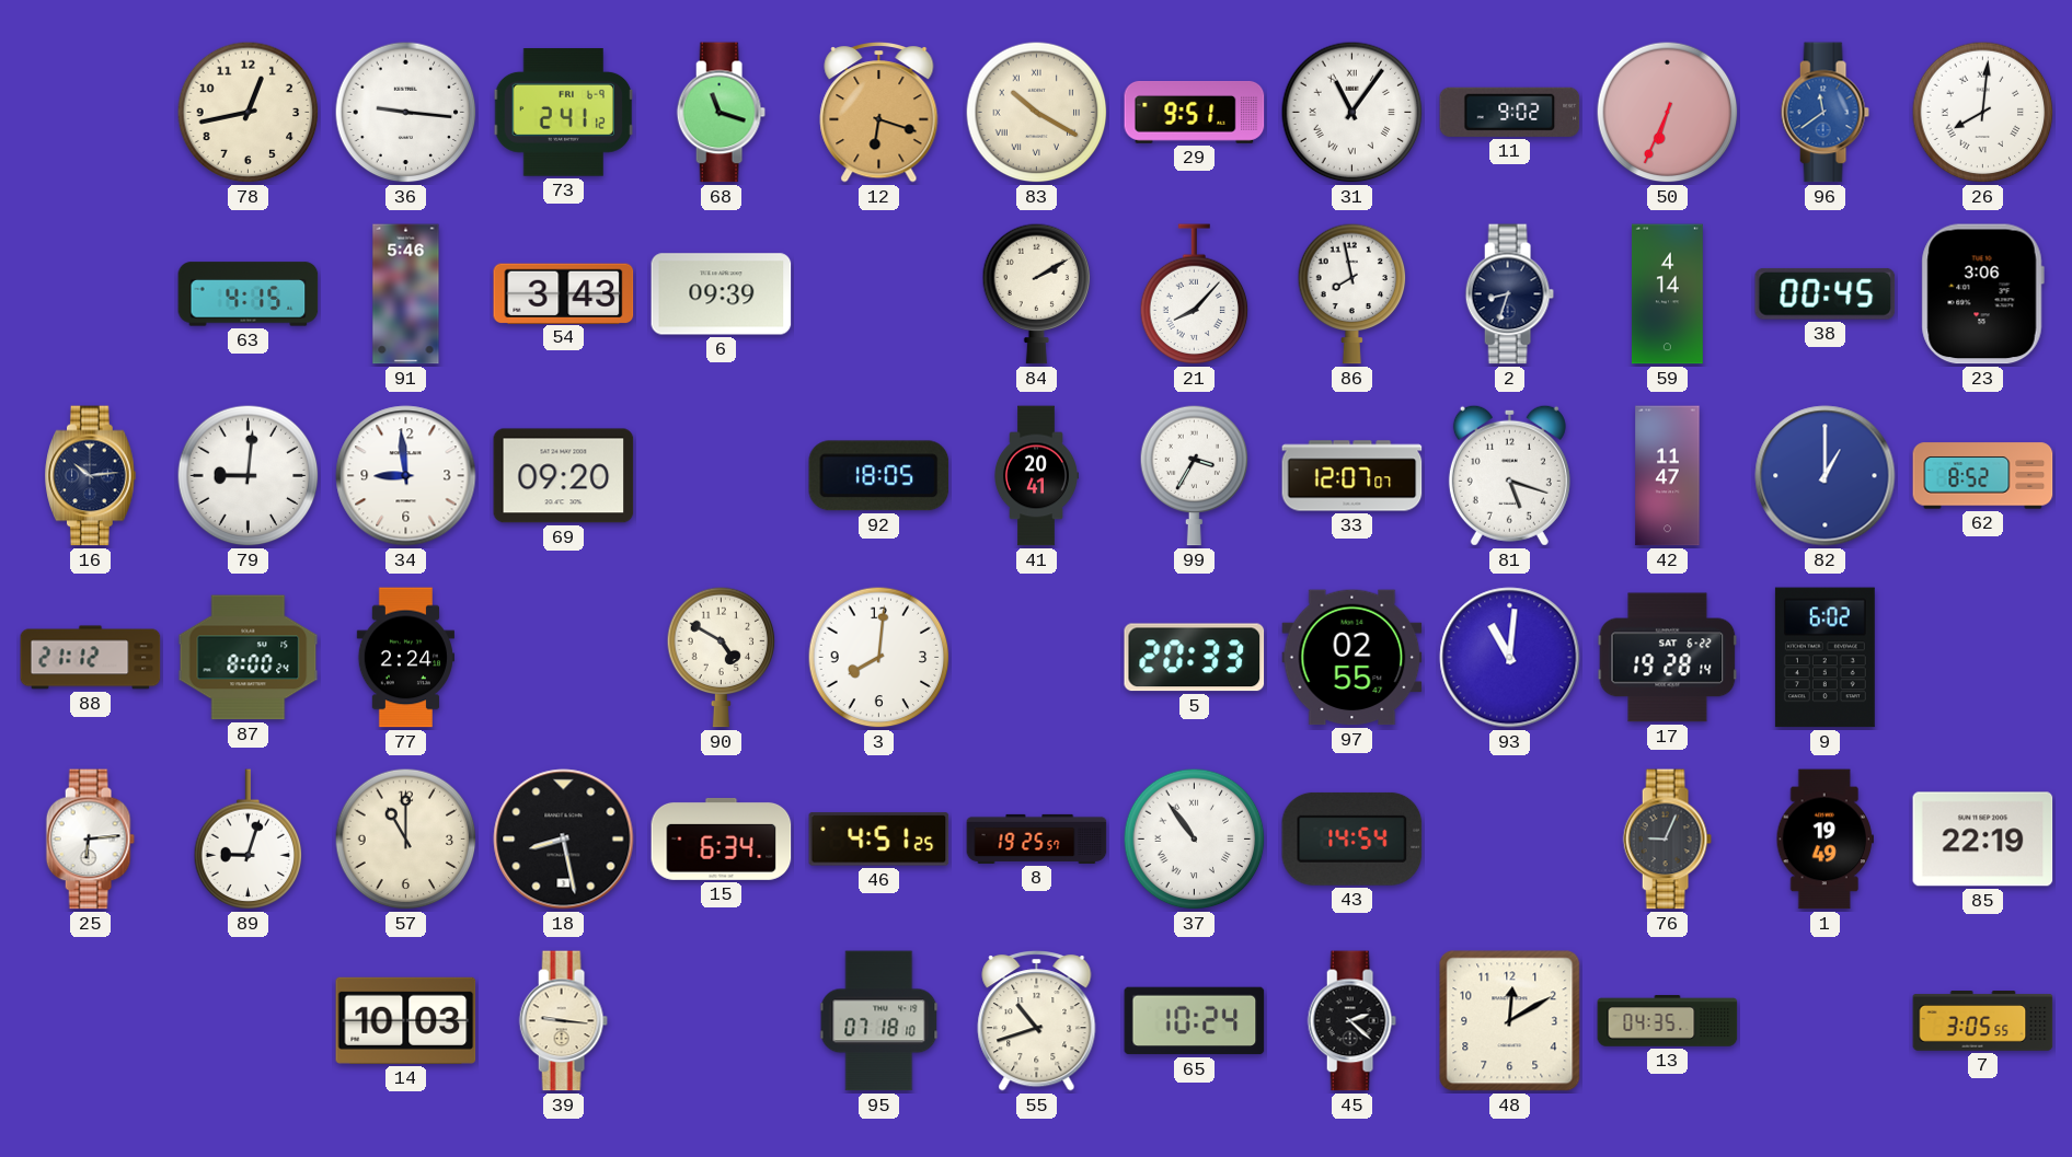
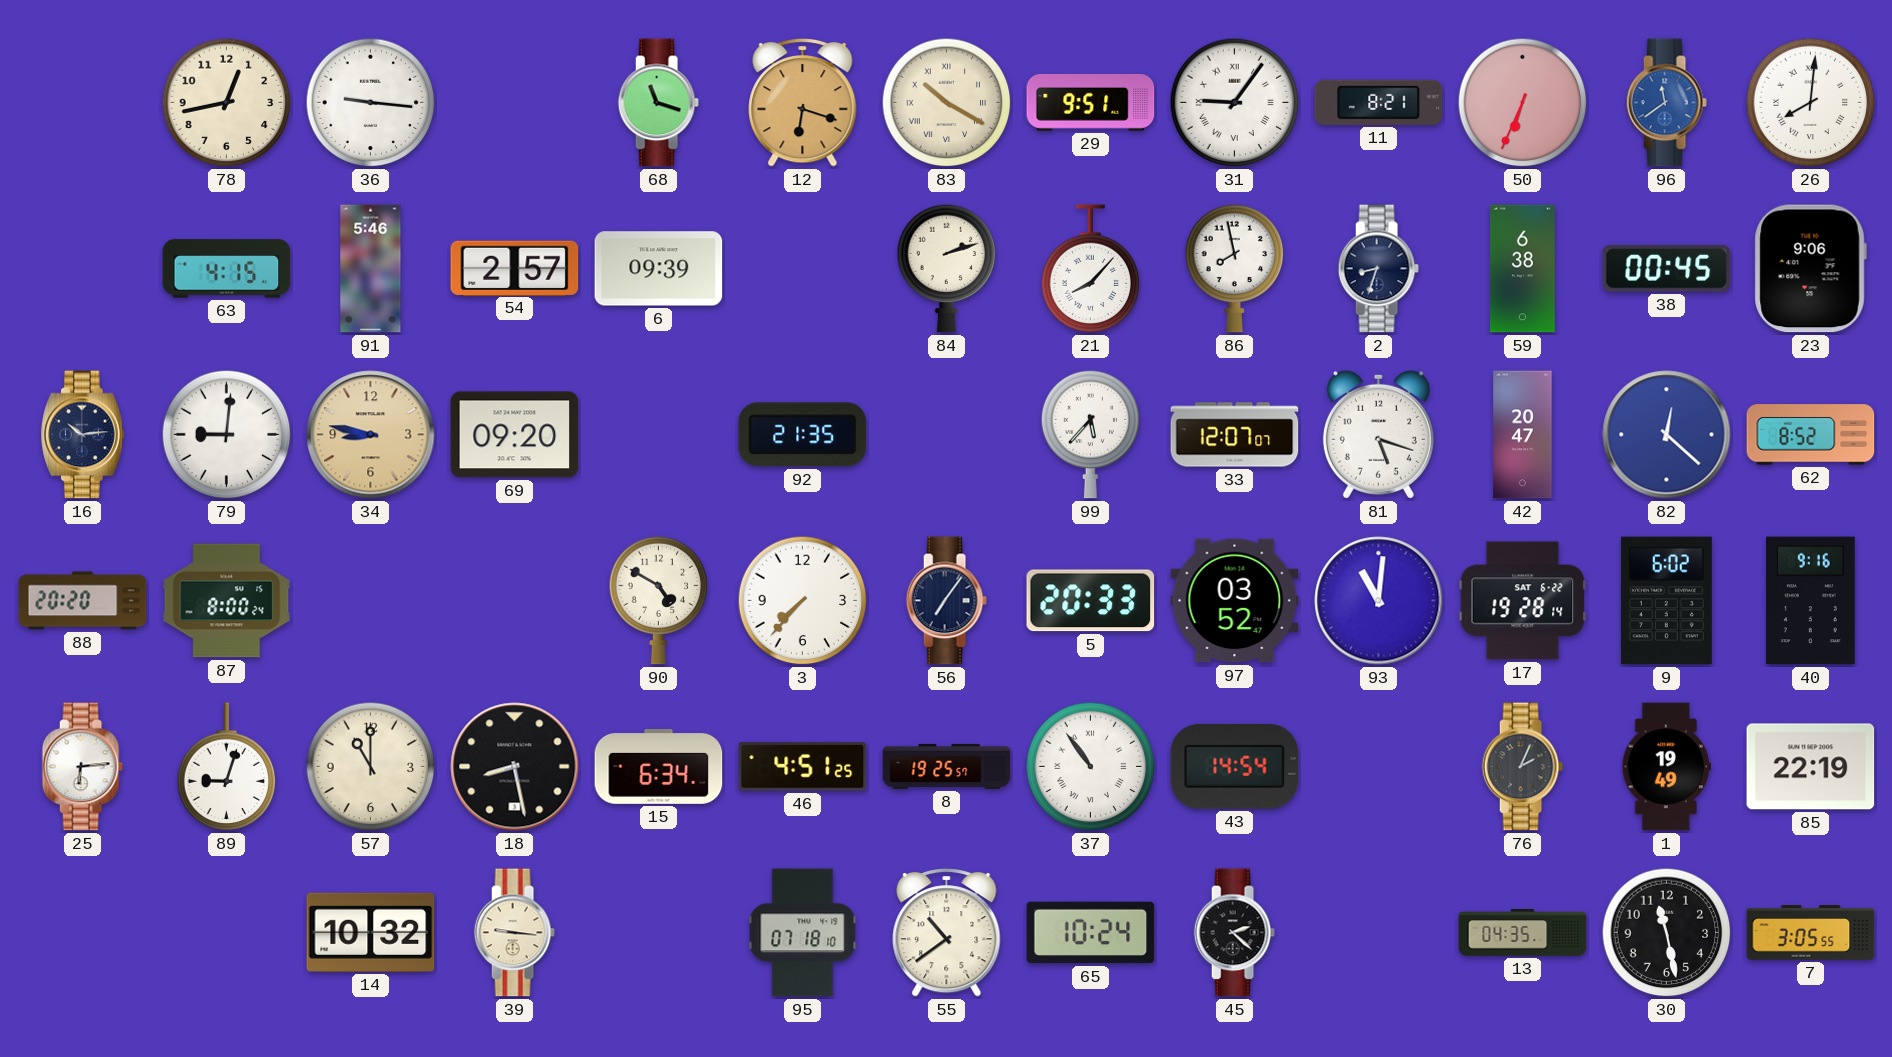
73: 2:41 -> none
31: 11:06 -> 9:06
11: 9:02 -> 8:21
54: 3:43 -> 2:57
84: 2:10 -> 2:12
59: 4:14 -> 6:38
23: 3:06 -> 9:06
34: 8:59 -> 8:47
34 dial: white -> champagne
92: 18:05 -> 21:35
41: 20:41 -> none
99: 3:35 -> 5:37
42: 11:47 -> 20:47
82: 1:00 -> 12:22
88: 21:12 -> 20:20
77: 2:24 -> none
3: 8:01 -> 7:37
56: none -> 7:06
97: 02:55 -> 03:52
40: none -> 9:16
76: 9:04 -> 2:04
14: 10:03 -> 10:32
55: 10:42 -> 10:39
48: 12:10 -> none
30: none -> 11:28
